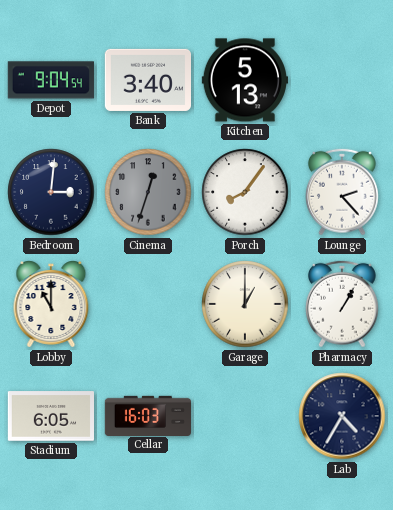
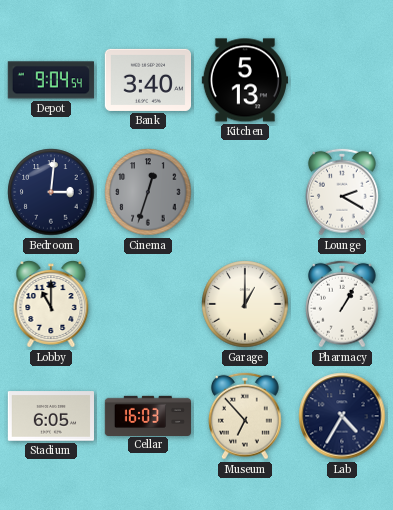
Porch: 8:06 -> none
Lounge: 2:23 -> 2:20
Museum: none -> 6:53
